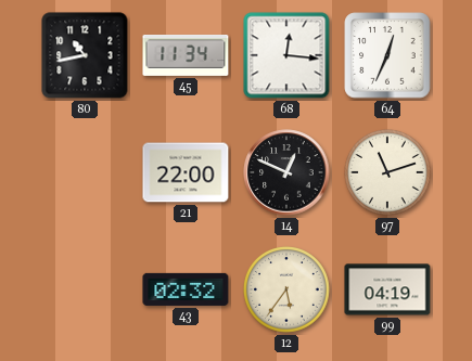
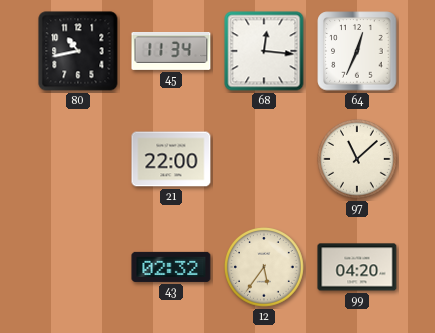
14: 12:49 -> none
97: 11:12 -> 11:08
99: 04:19 -> 04:20
